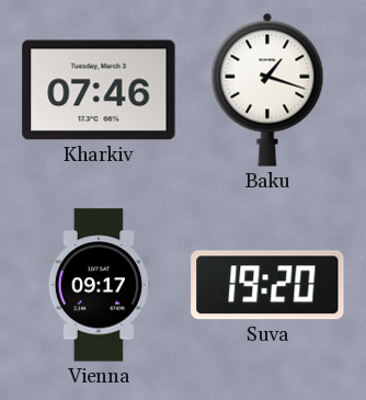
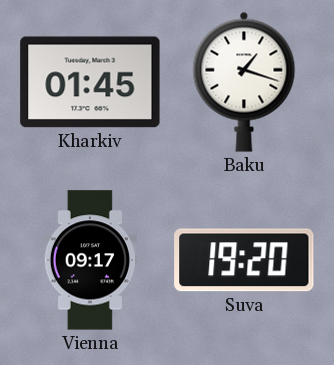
Kharkiv: 07:46 -> 01:45
